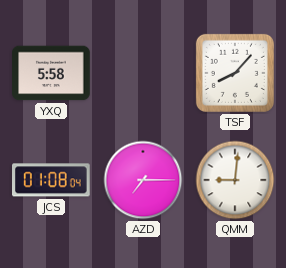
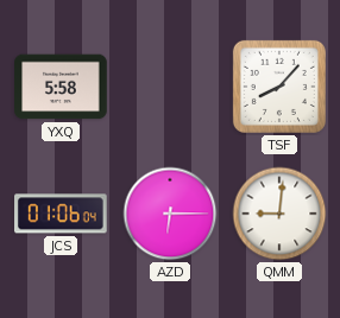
JCS: 01:08 -> 01:06
AZD: 7:15 -> 6:15
